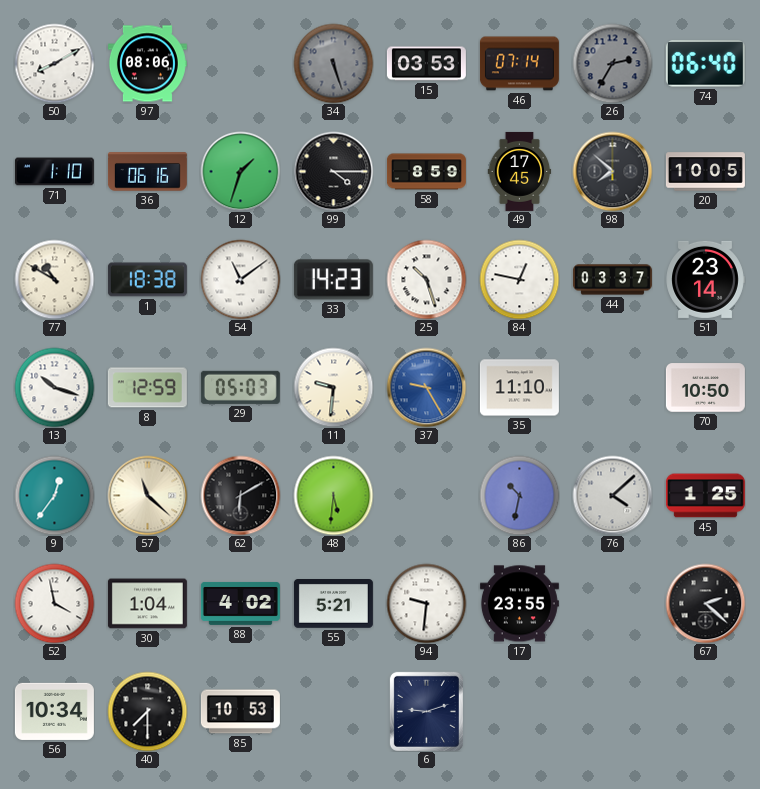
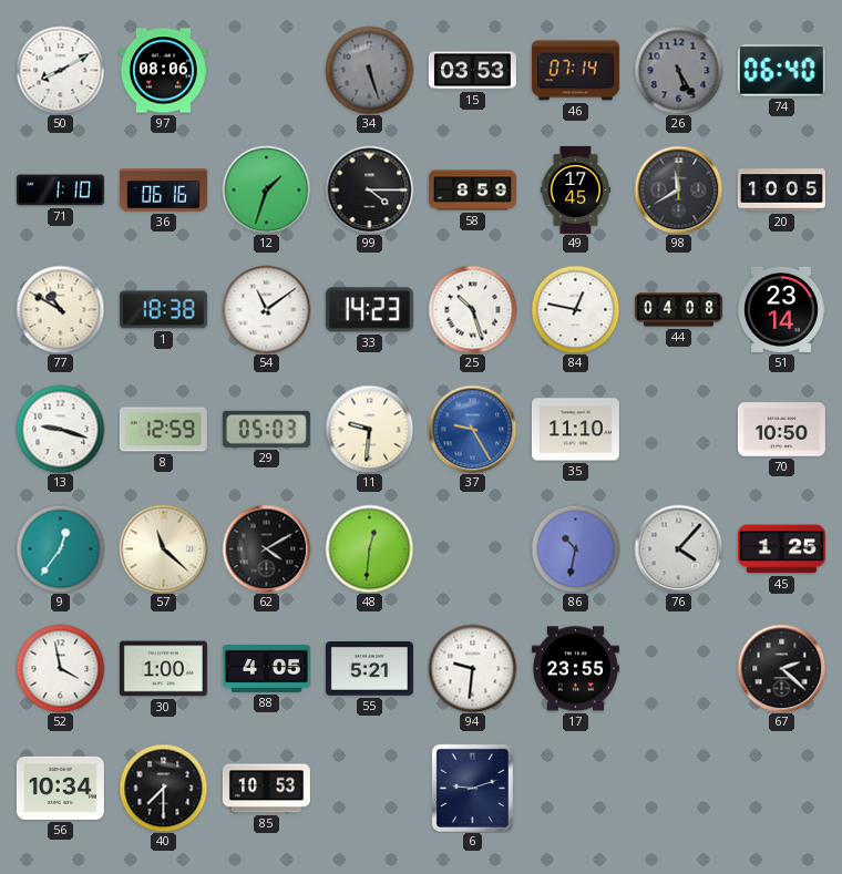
26: 2:35 -> 5:25
98: 7:52 -> 11:40
44: 03:37 -> 04:08
13: 10:18 -> 9:18
62: 6:10 -> 4:10
48: 5:31 -> 12:31
76: 4:08 -> 4:07
30: 1:04 -> 1:00
88: 4:02 -> 4:05
